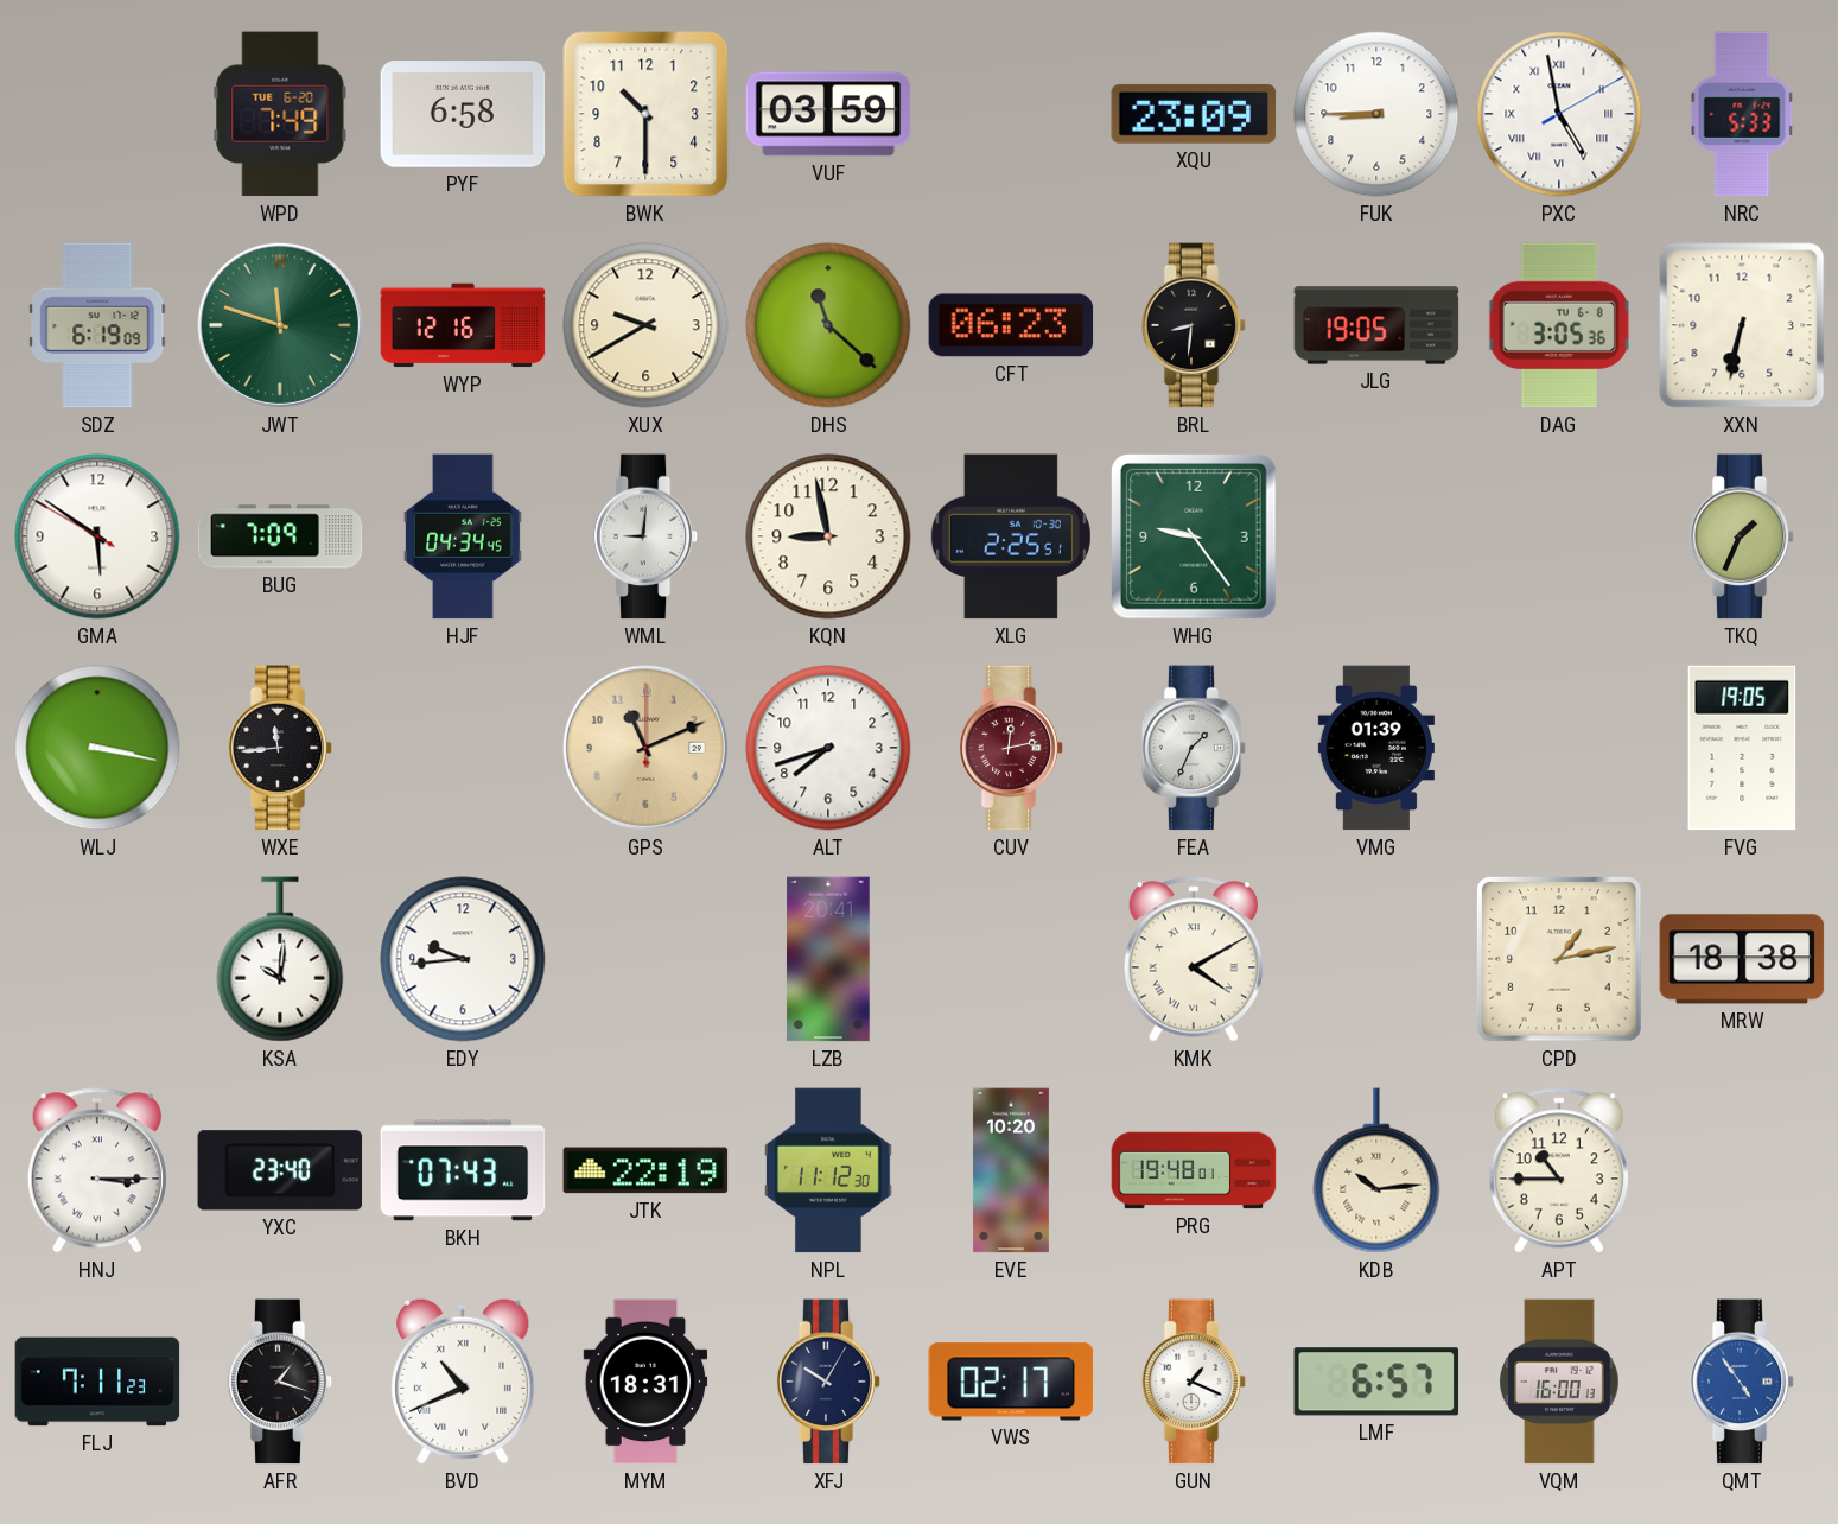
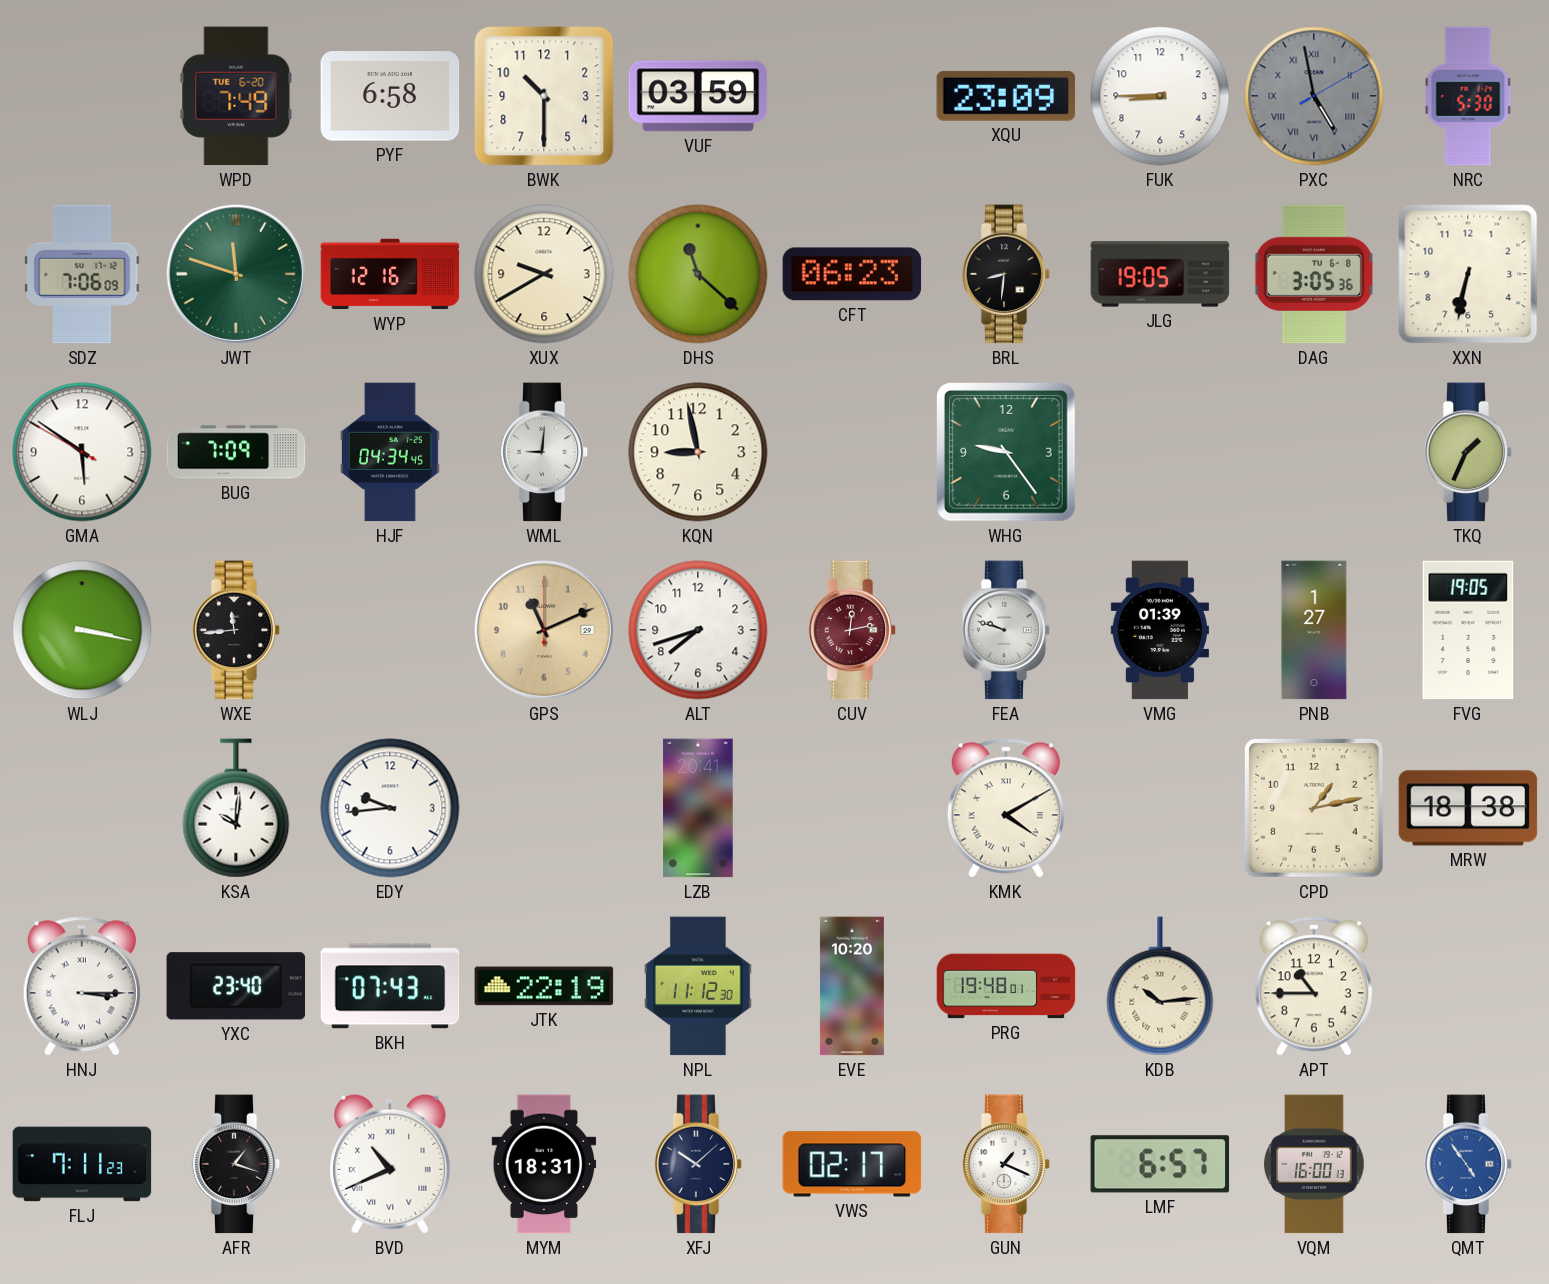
PXC dial: white -> grey
NRC: 5:33 -> 5:30
SDZ: 6:19 -> 7:06
XLG: 2:25 -> none
FEA: 1:34 -> 9:48
PNB: none -> 1:27
XFJ: 10:05 -> 10:08
